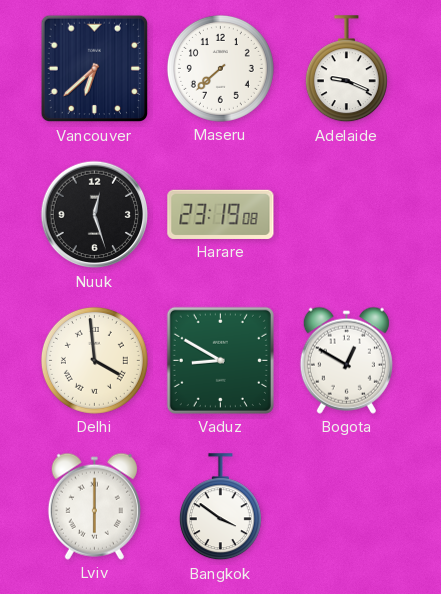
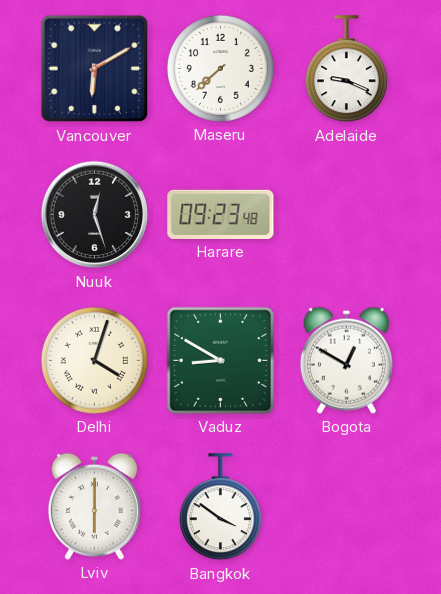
Vancouver: 6:38 -> 6:10
Harare: 23:19 -> 09:23
Delhi: 3:59 -> 4:03
